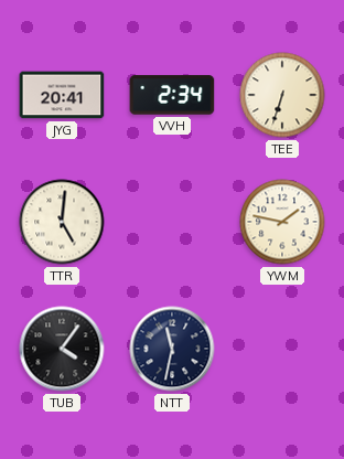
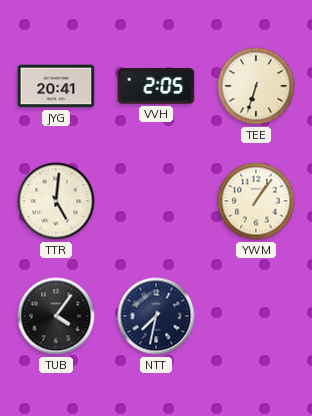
VVH: 2:34 -> 2:05
YWM: 1:47 -> 1:06
NTT: 11:32 -> 7:32
